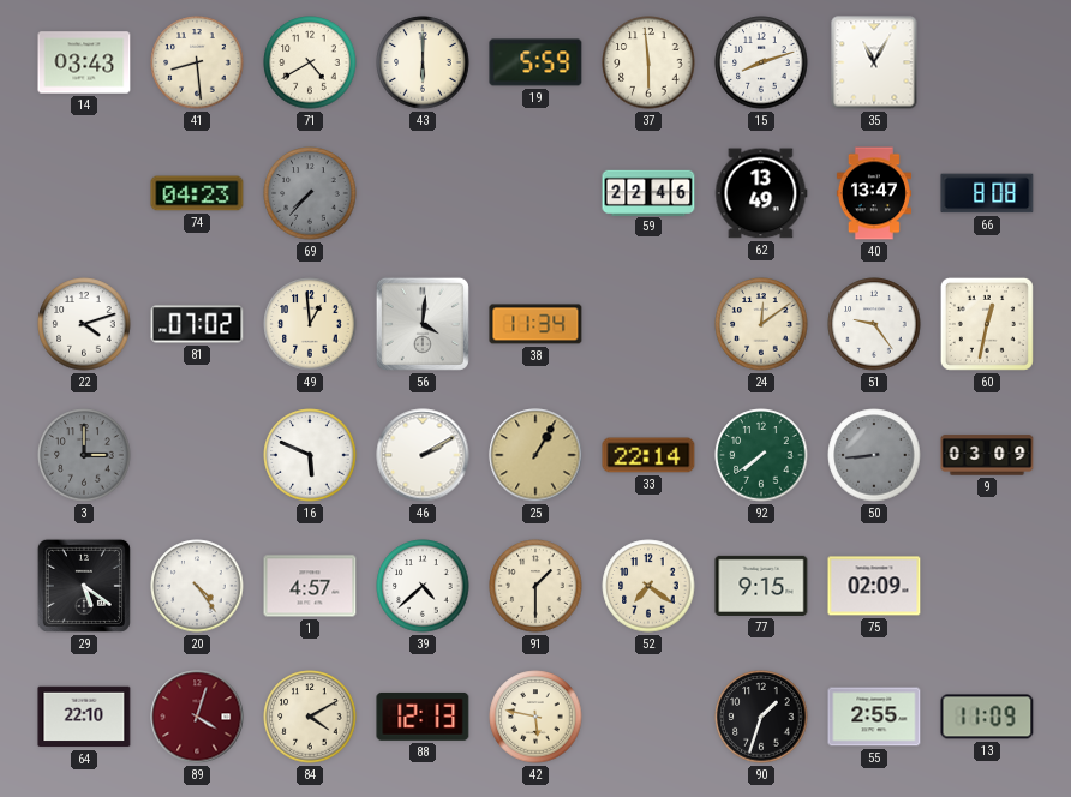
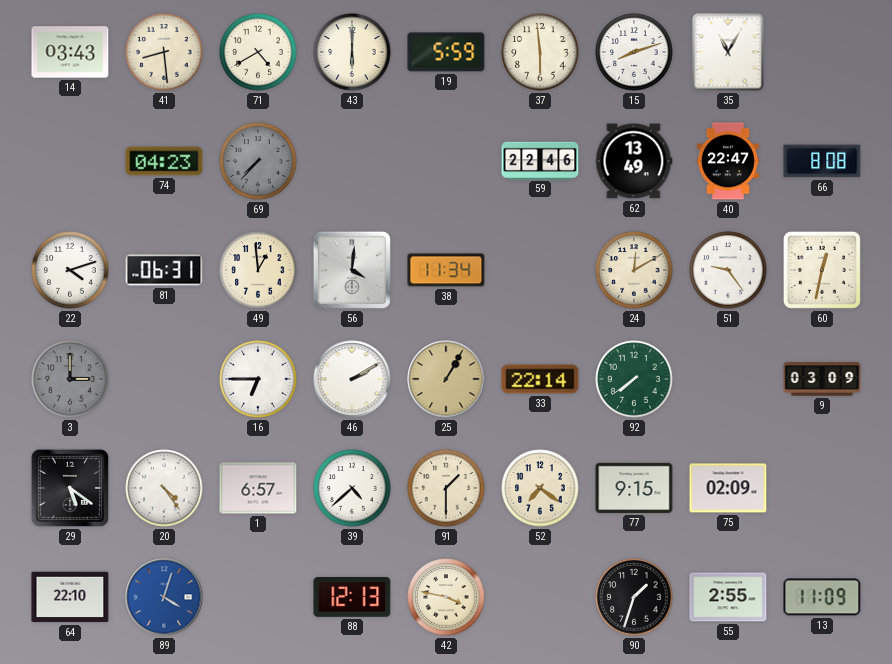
40: 13:47 -> 22:47
81: 07:02 -> 06:31
24: 12:09 -> 12:10
16: 5:49 -> 6:45
50: 8:44 -> none
1: 4:57 -> 6:57
89 dial: burgundy -> blue
84: 4:10 -> none
42: 5:47 -> 3:47
